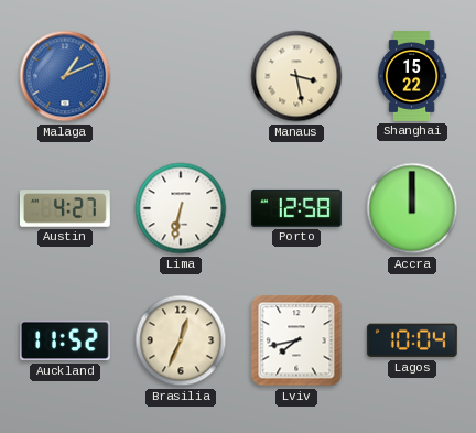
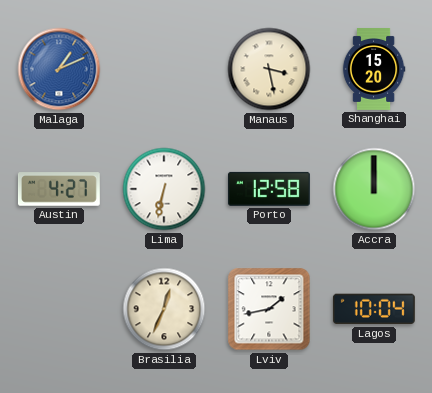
Shanghai: 15:22 -> 15:20
Auckland: 11:52 -> none
Lviv: 7:43 -> 1:43
